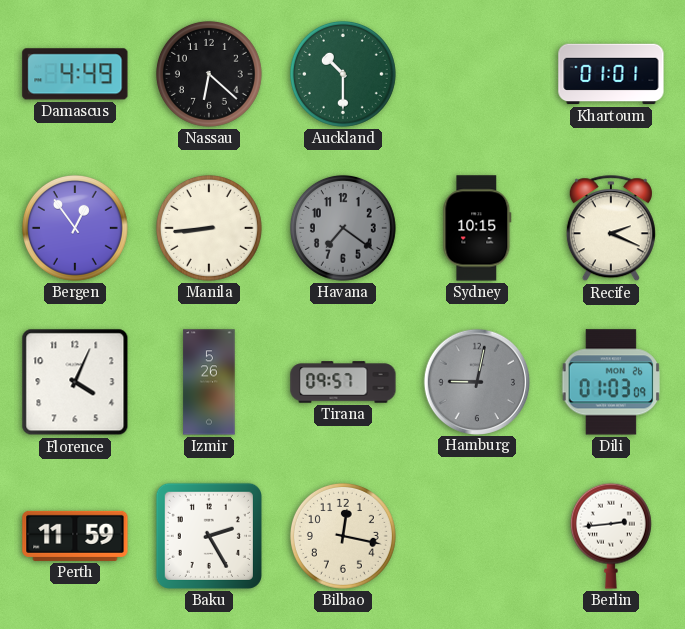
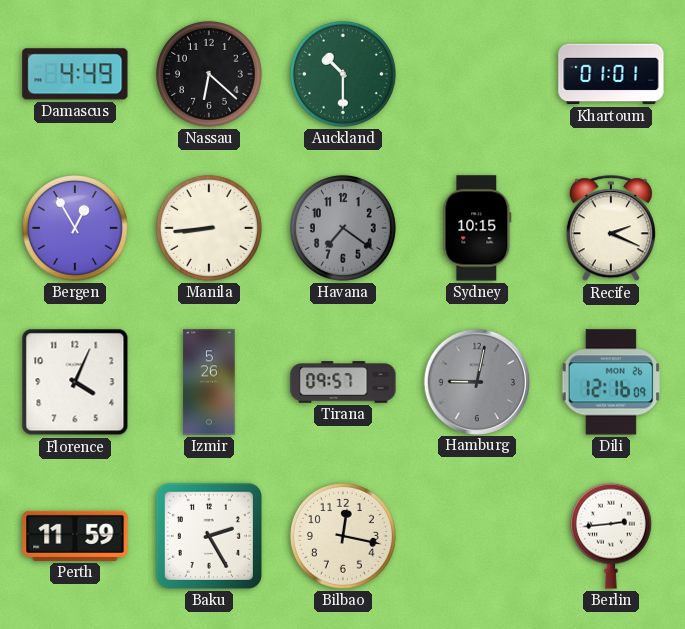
Bergen: 12:54 -> 12:55
Dili: 01:03 -> 12:16
